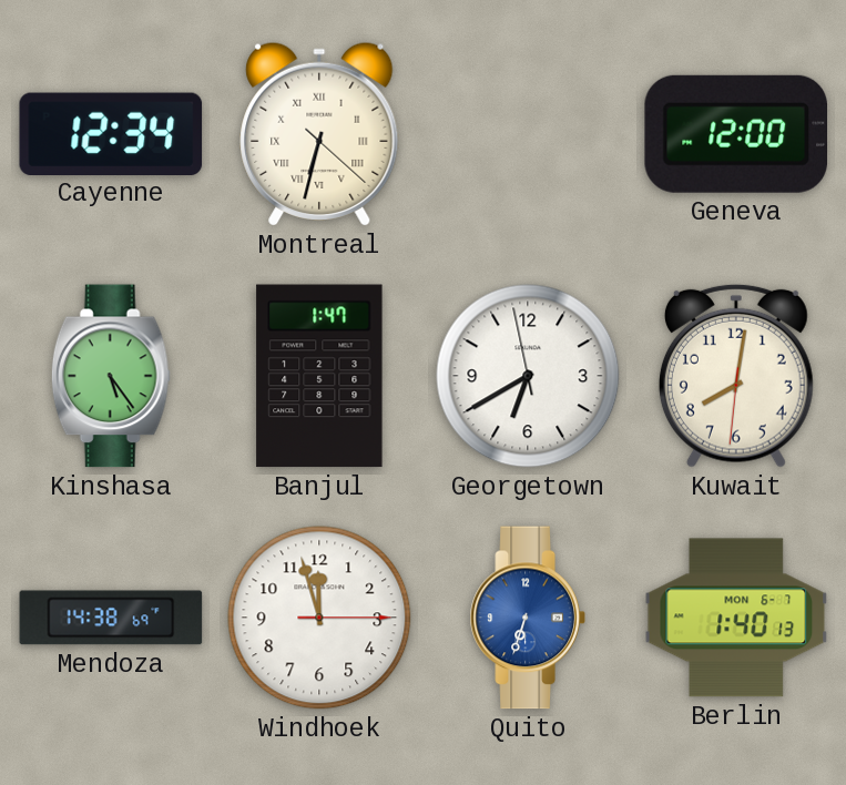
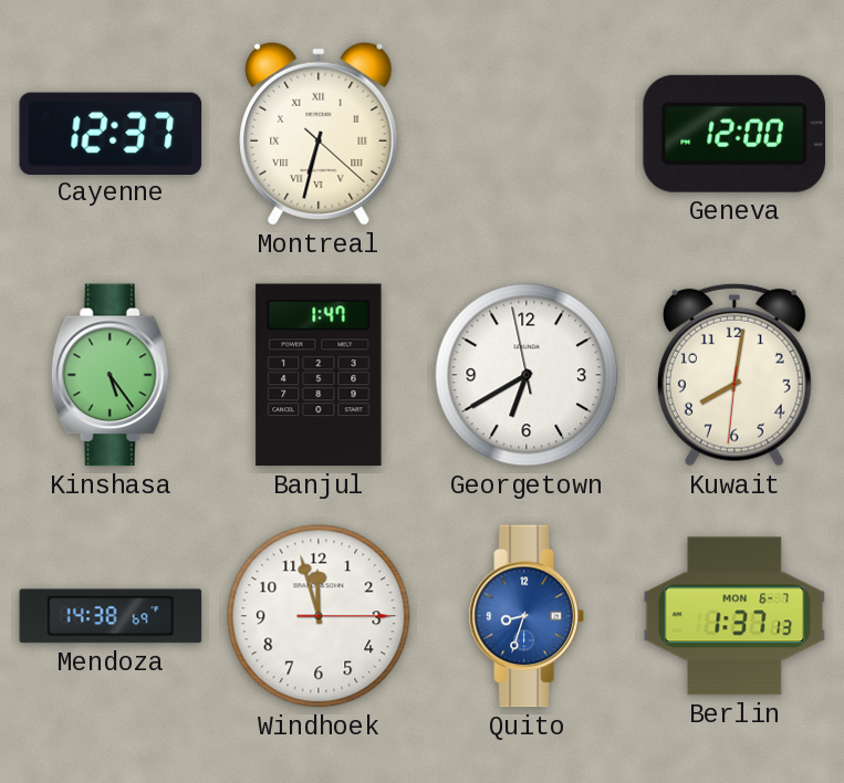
Cayenne: 12:34 -> 12:37
Quito: 6:33 -> 8:33
Berlin: 1:40 -> 1:37
